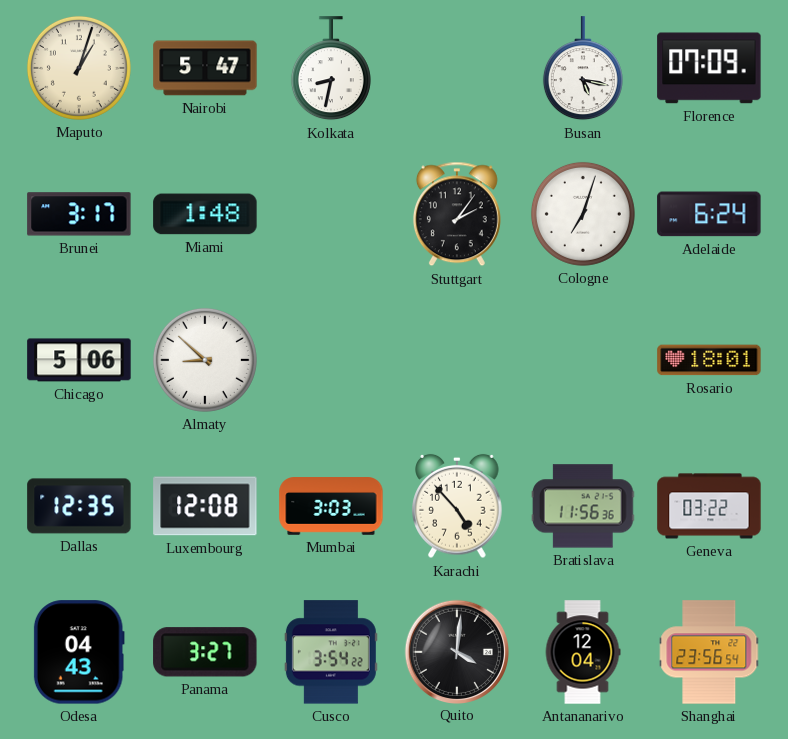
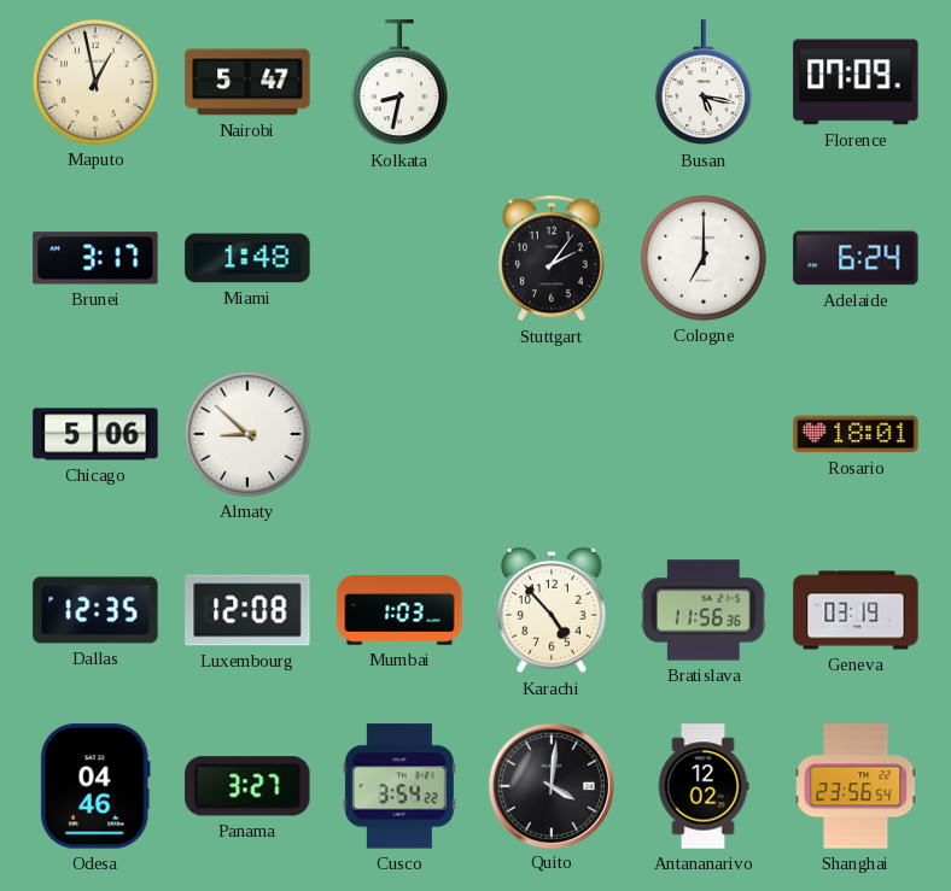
Maputo: 1:03 -> 12:58
Cologne: 7:03 -> 7:00
Mumbai: 3:03 -> 1:03
Geneva: 03:22 -> 03:19
Odesa: 04:43 -> 04:46
Antananarivo: 12:04 -> 12:02
